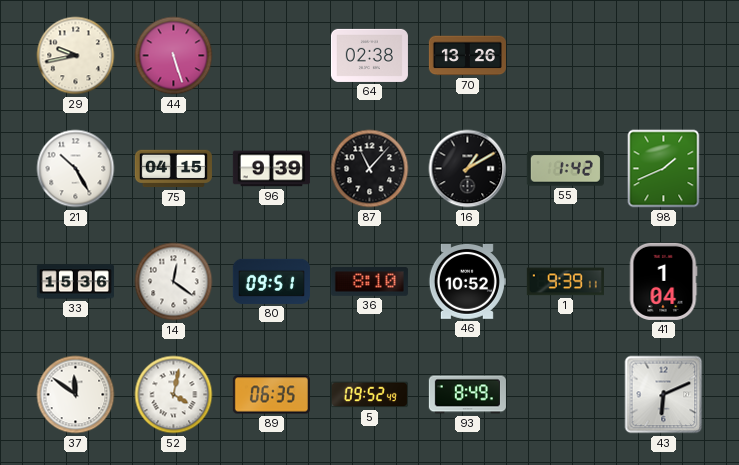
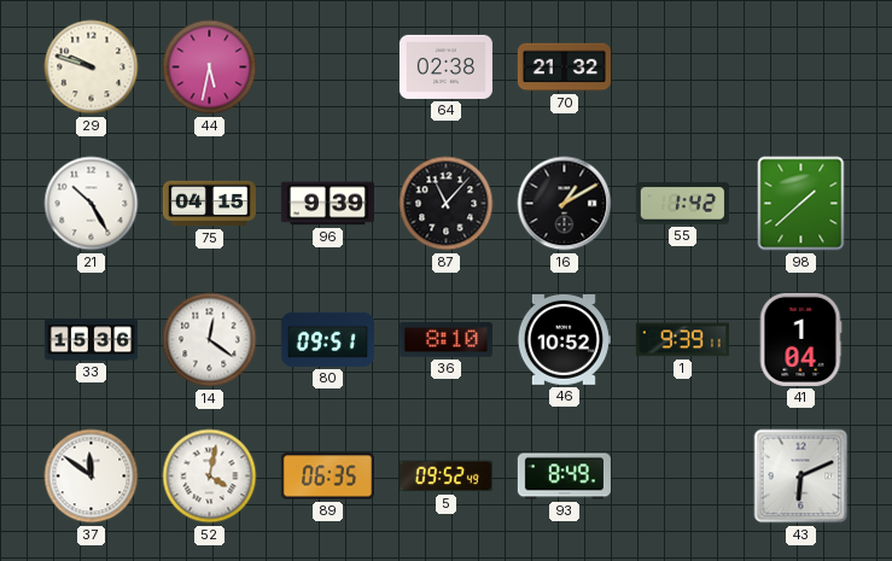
29: 9:43 -> 9:48
44: 5:27 -> 5:32
70: 13:26 -> 21:32
98: 1:41 -> 1:38
